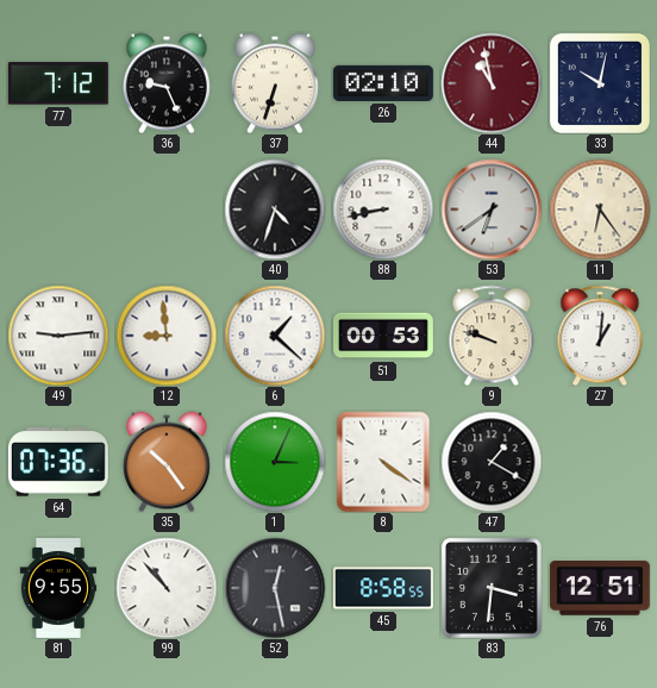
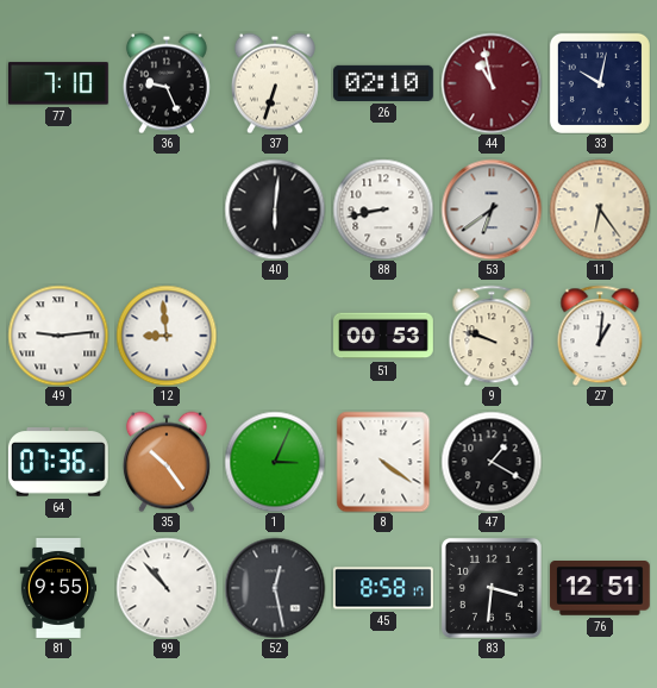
77: 7:12 -> 7:10
40: 4:33 -> 6:01
6: 1:22 -> none
45: 8:58:55 -> 8:58:17
